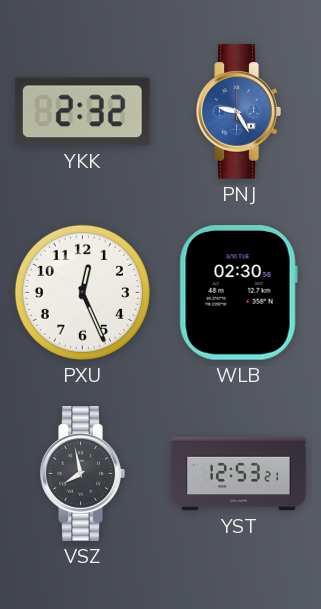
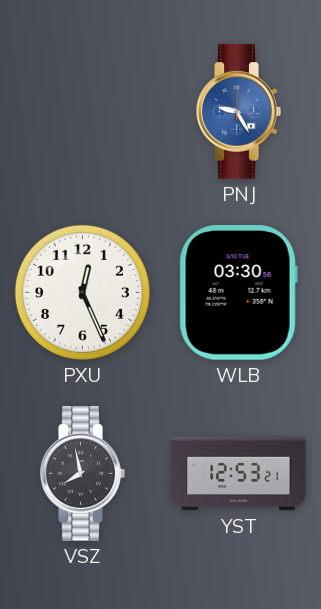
YKK: 2:32 -> none
WLB: 02:30 -> 03:30
